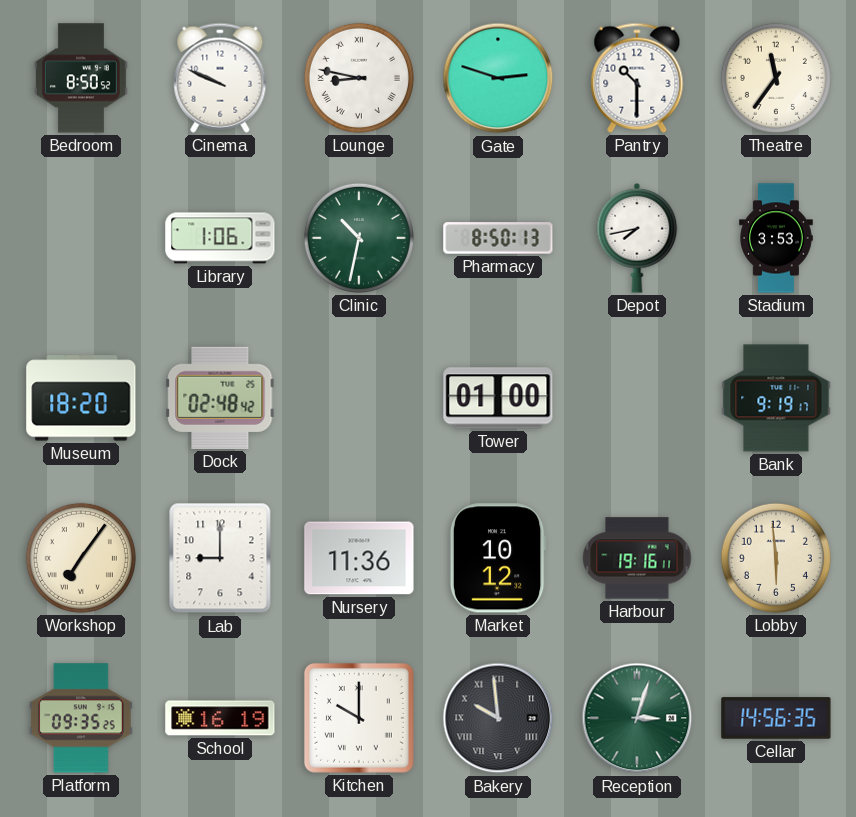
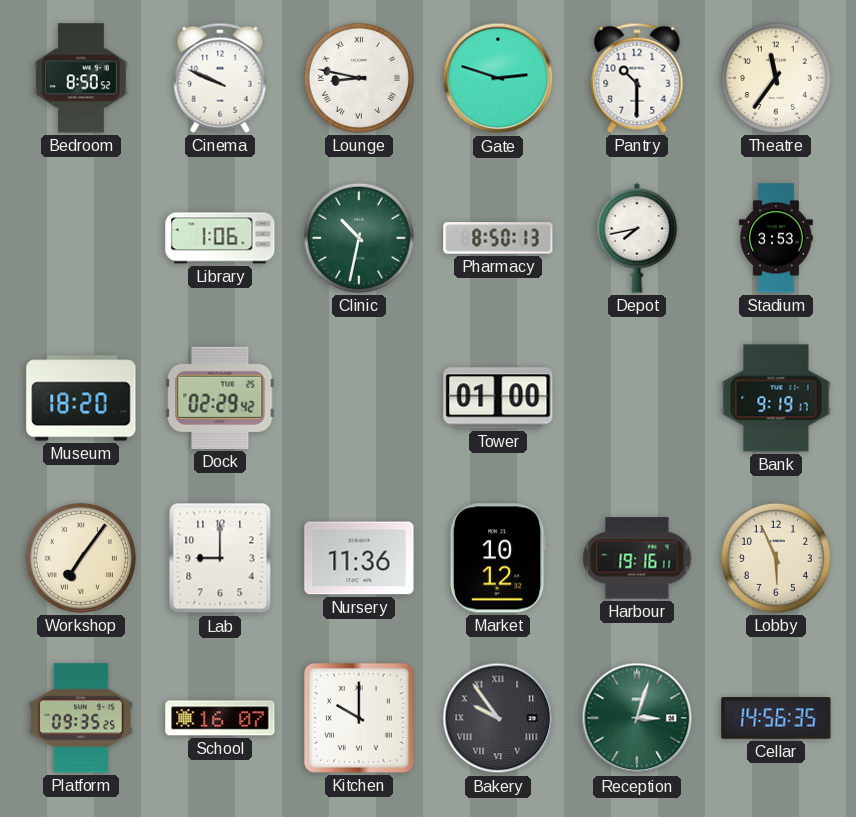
Dock: 02:48 -> 02:29
Lobby: 5:59 -> 5:56
School: 16:19 -> 16:07
Bakery: 9:59 -> 9:54
